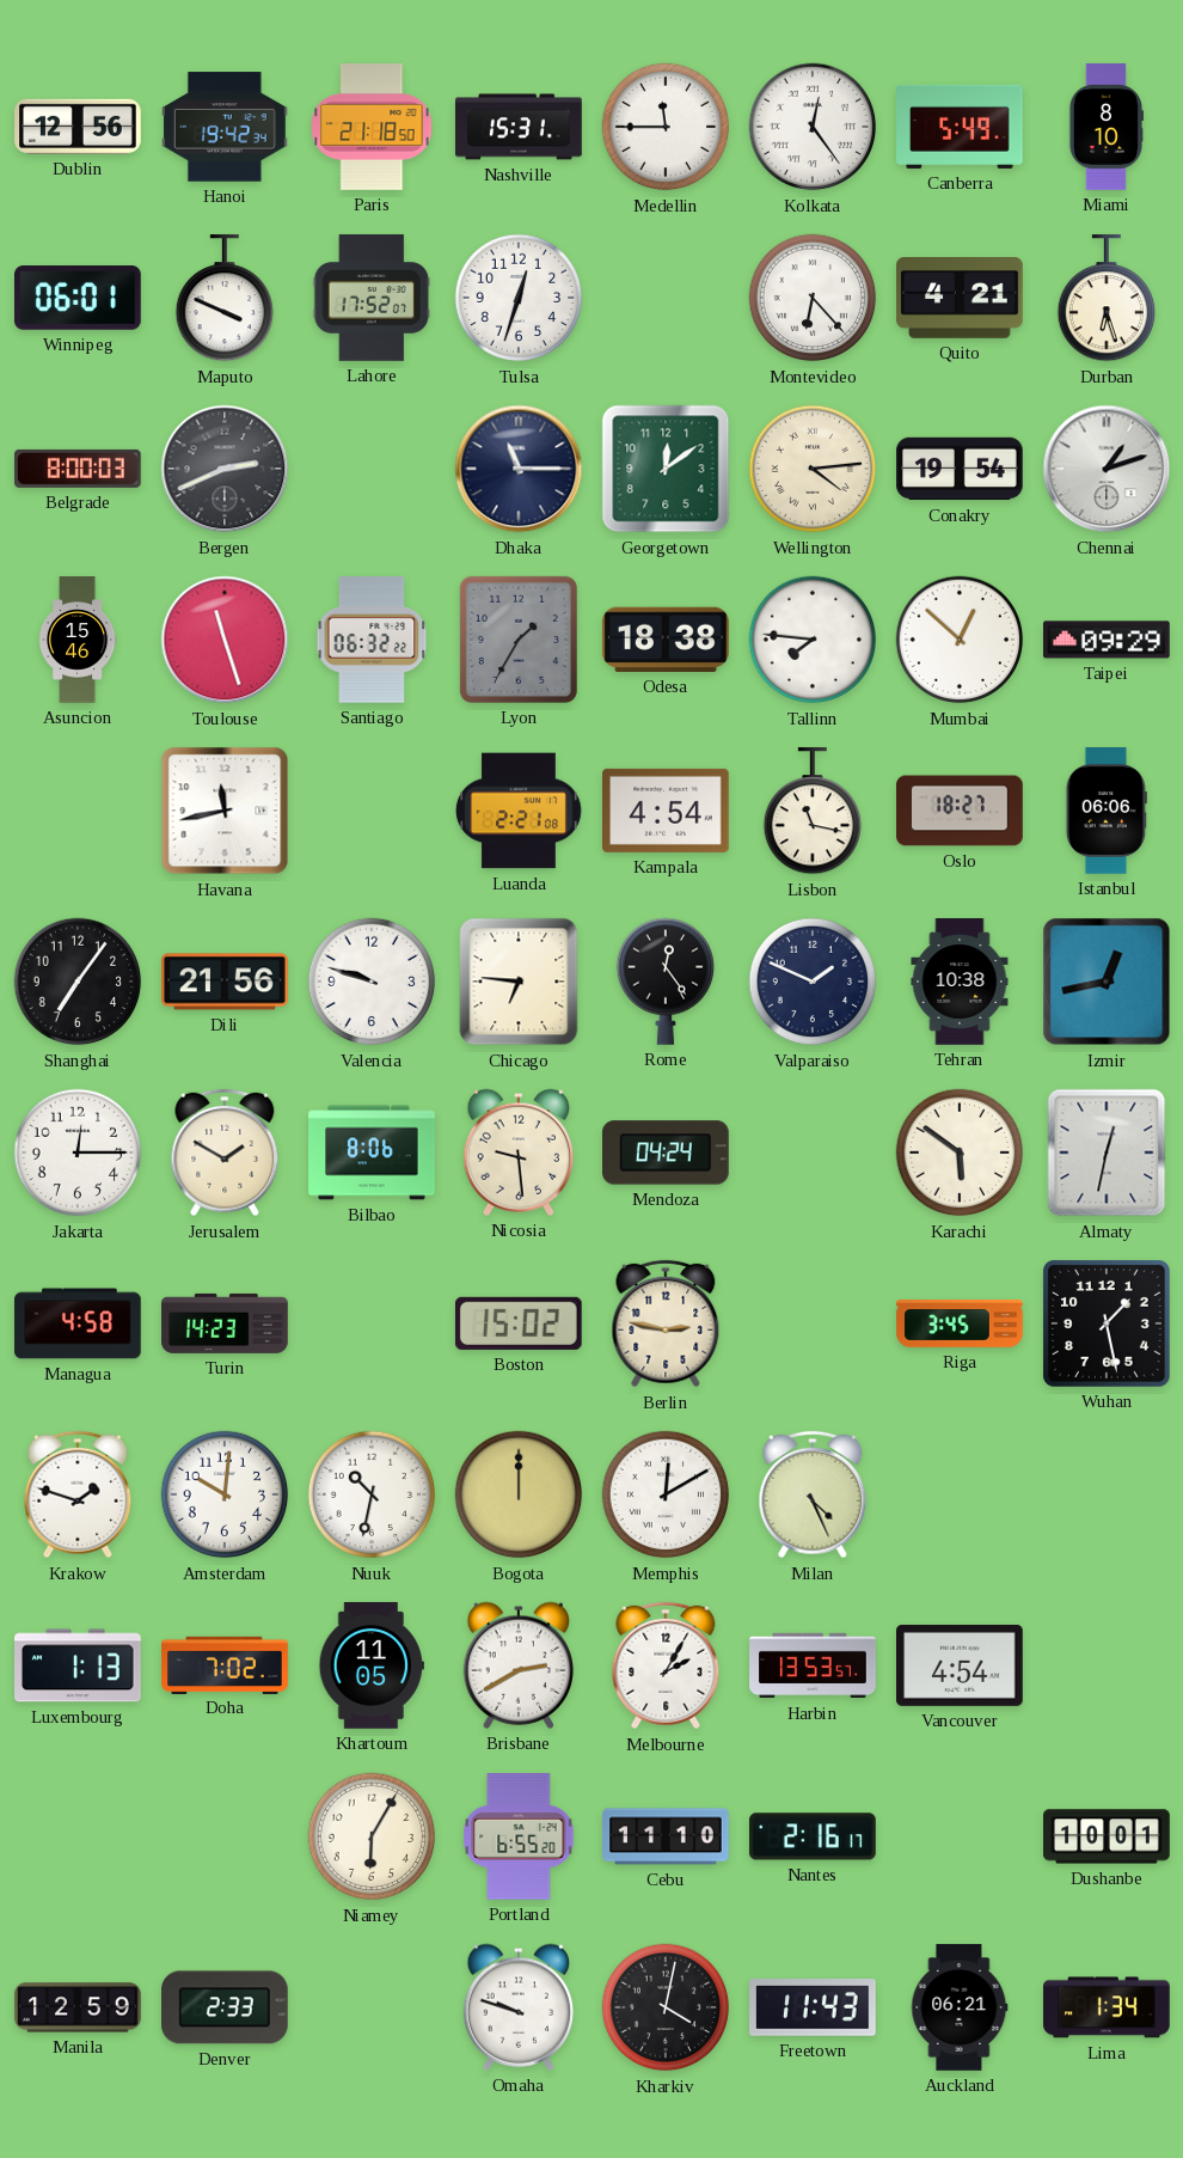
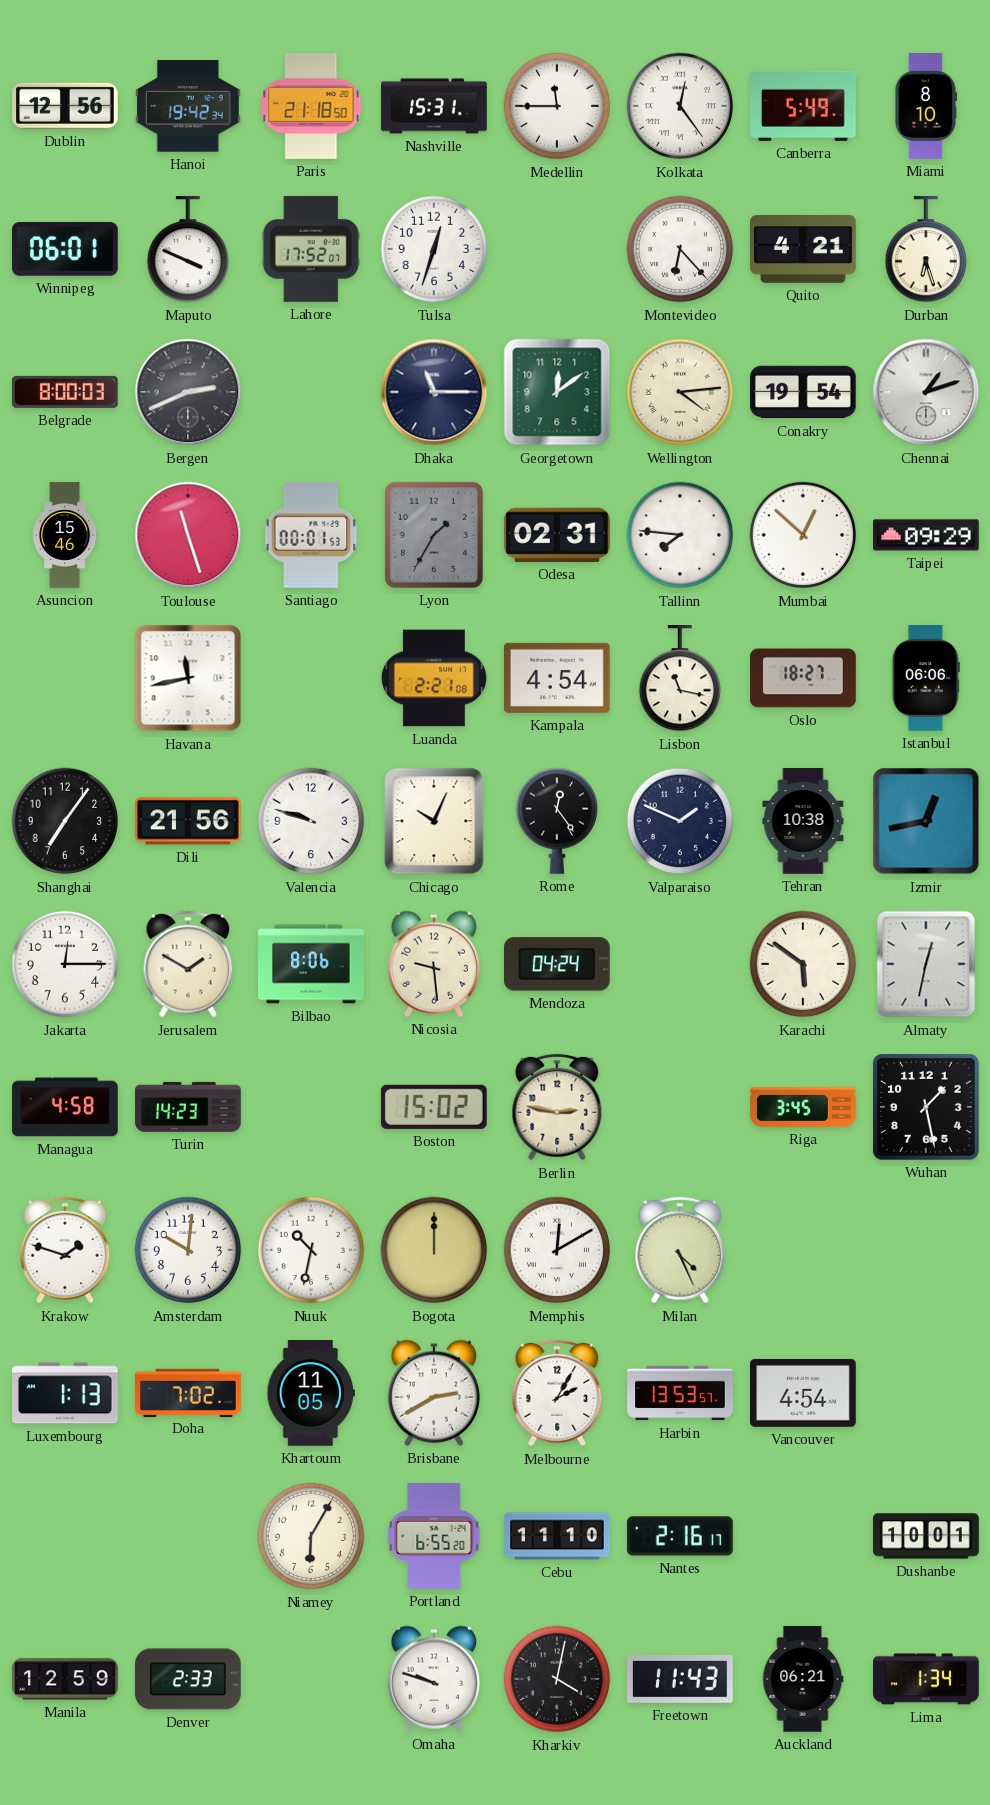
Santiago: 06:32 -> 00:01
Odesa: 18:38 -> 02:31
Chicago: 6:46 -> 10:04
